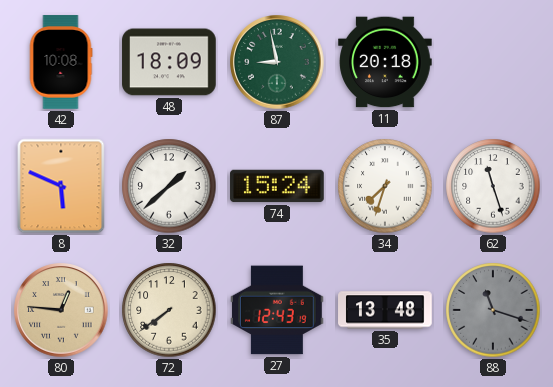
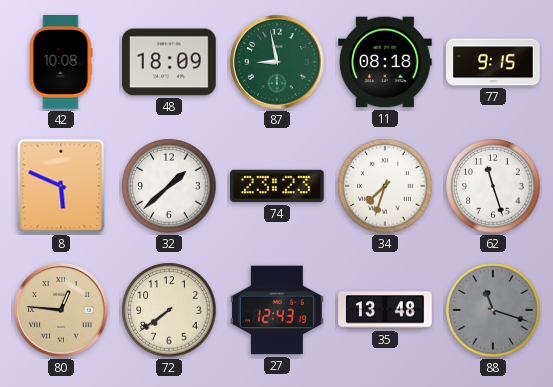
11: 20:18 -> 08:18
77: none -> 9:15
74: 15:24 -> 23:23
